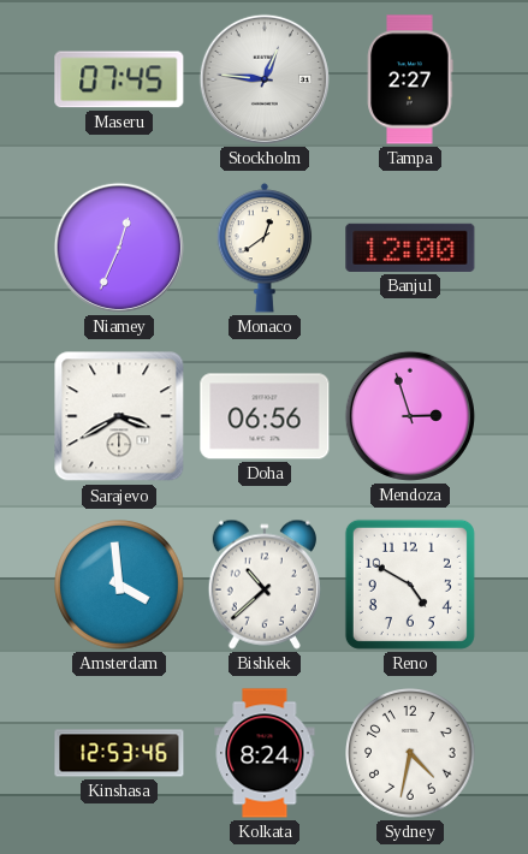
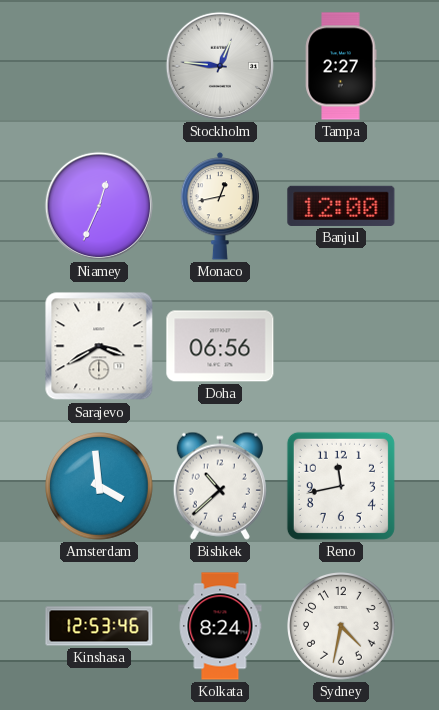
Maseru: 07:45 -> none
Monaco: 12:39 -> 12:43
Mendoza: 2:57 -> none
Reno: 4:50 -> 11:43
